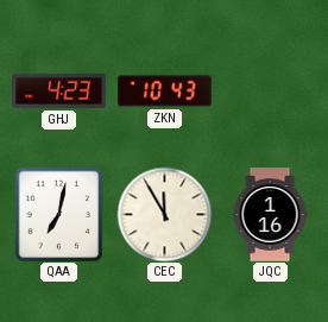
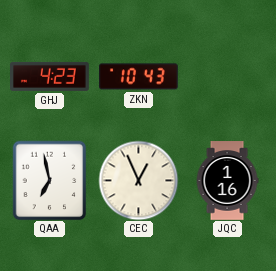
QAA: 7:02 -> 6:58
CEC: 11:55 -> 12:56
